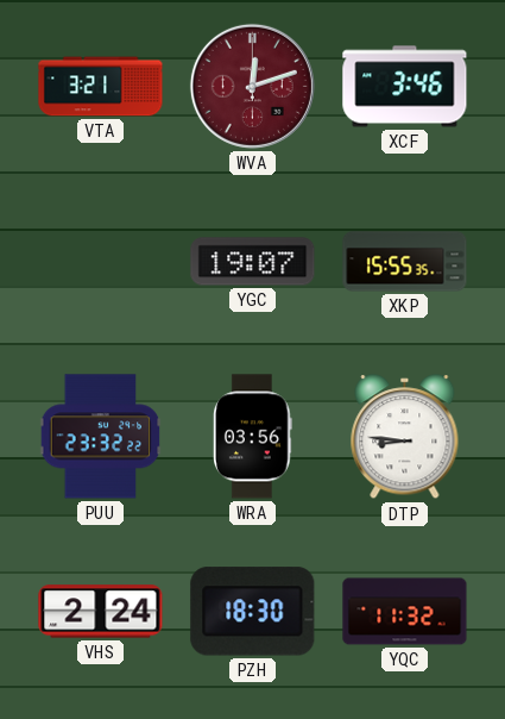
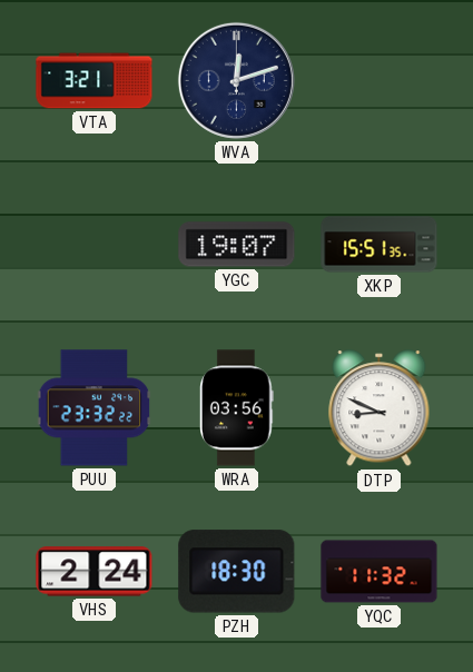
WVA dial: burgundy -> navy
XCF: 3:46 -> none
XKP: 15:55 -> 15:51
DTP: 8:46 -> 8:49
